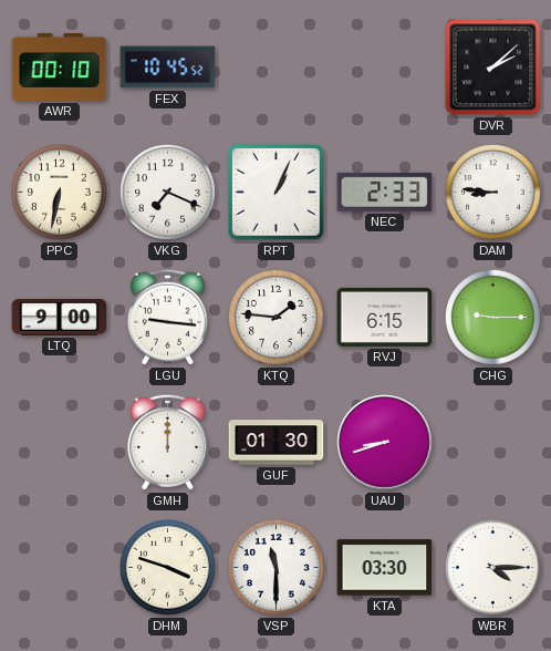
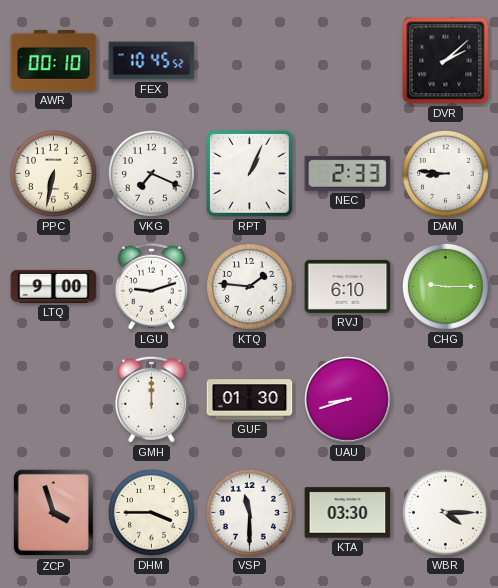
LGU: 9:16 -> 9:12
RVJ: 6:15 -> 6:10
ZCP: none -> 3:57
DHM: 3:48 -> 3:45
